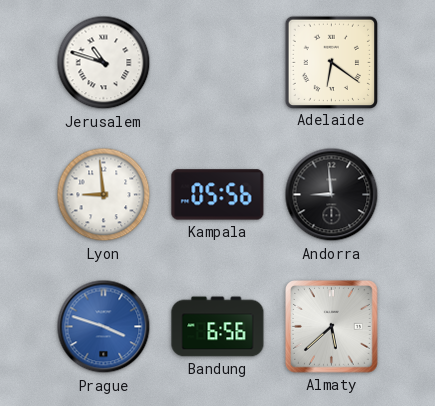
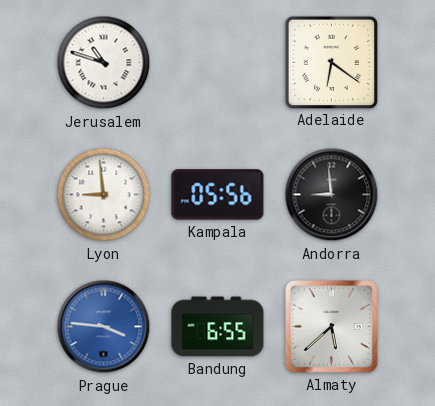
Prague: 3:48 -> 3:46
Bandung: 6:56 -> 6:55
